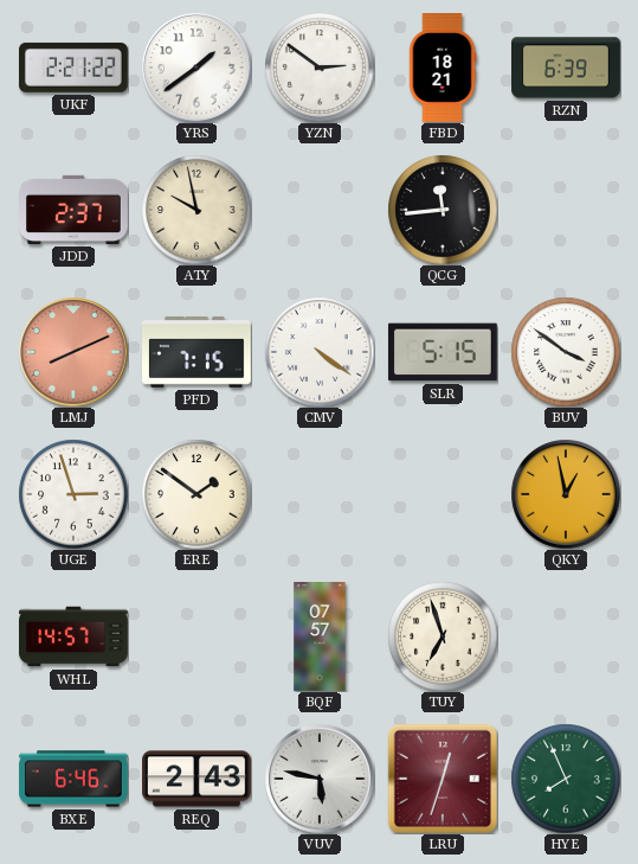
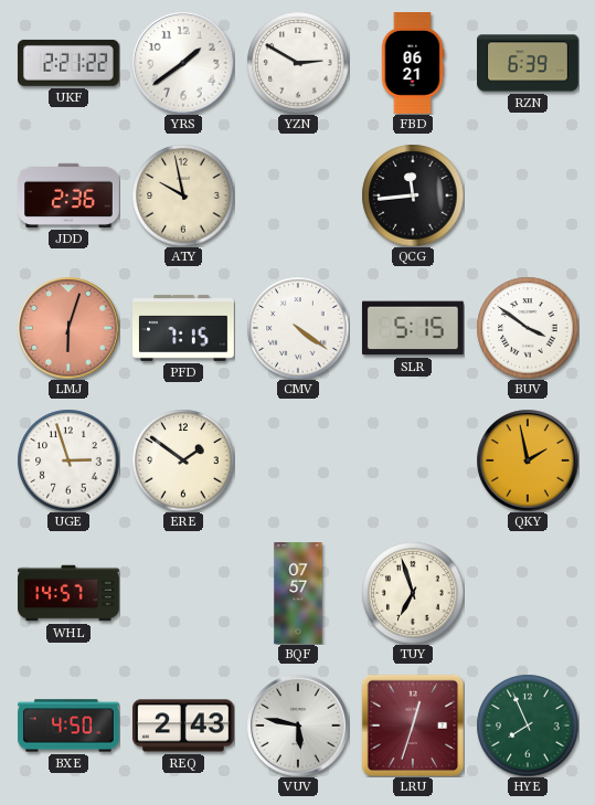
YZN: 2:51 -> 2:50
FBD: 18:21 -> 06:21
JDD: 2:37 -> 2:36
LMJ: 8:11 -> 6:03
QKY: 12:58 -> 1:58
BXE: 6:46 -> 4:50
